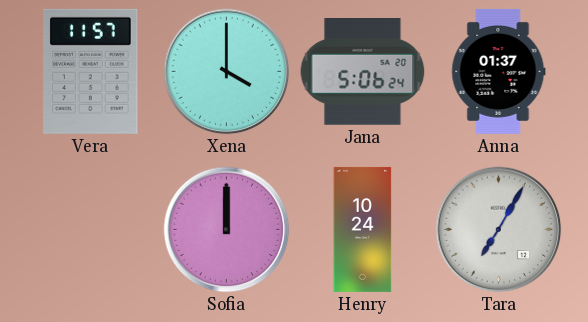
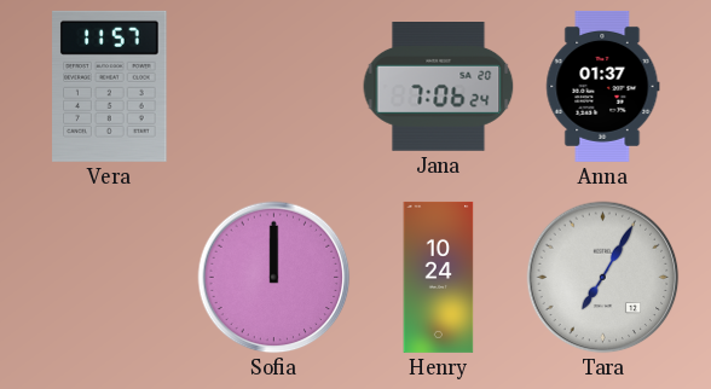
Xena: 4:00 -> none
Jana: 5:06 -> 7:06
